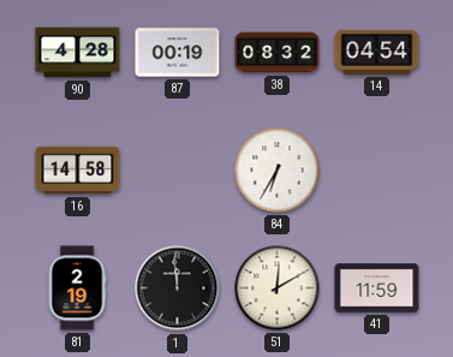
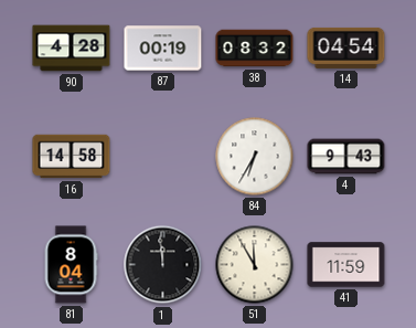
4: none -> 9:43
81: 2:19 -> 8:04
51: 12:10 -> 11:55
